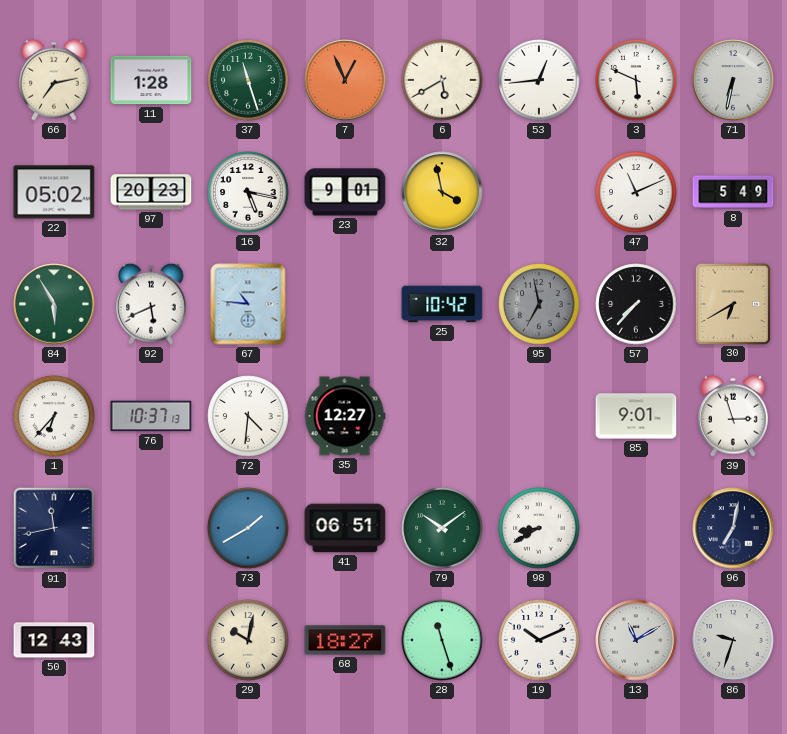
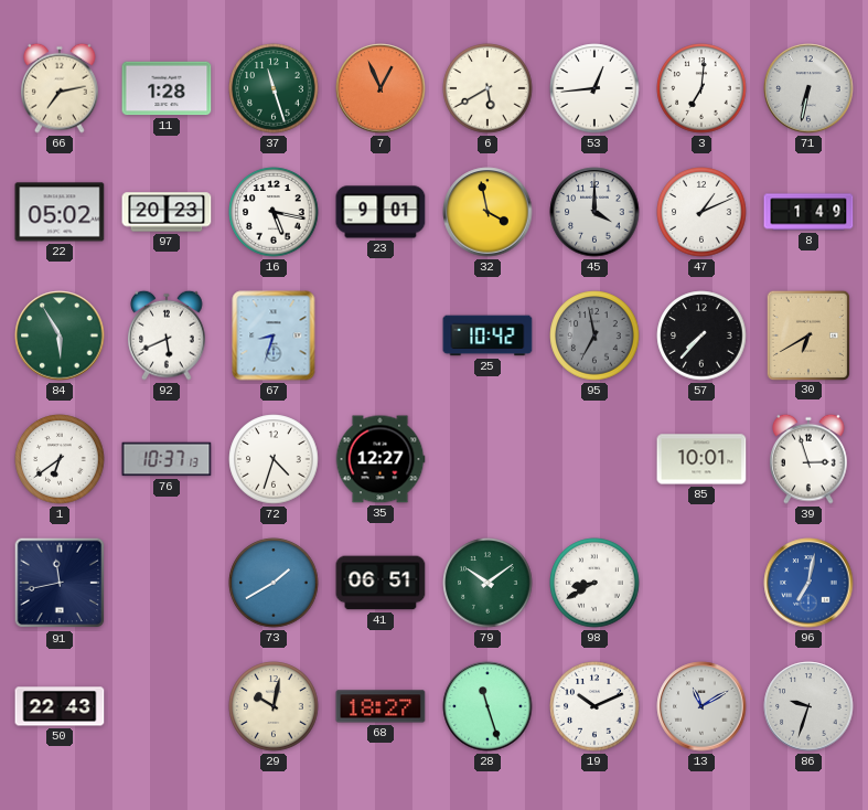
3: 5:49 -> 7:01
45: none -> 4:00
47: 11:11 -> 1:11
8: 5:49 -> 1:49
67: 10:46 -> 8:33
1: 6:37 -> 6:39
72: 4:31 -> 4:33
85: 9:01 -> 10:01
96 dial: navy -> blue
50: 12:43 -> 22:43
